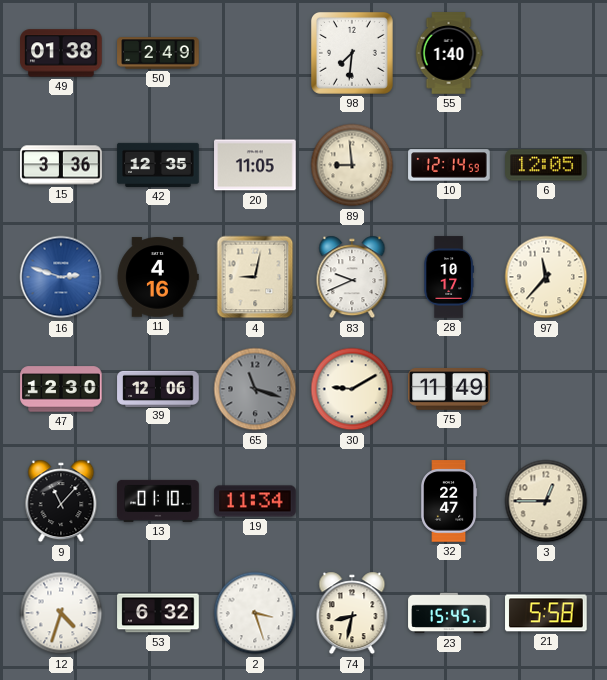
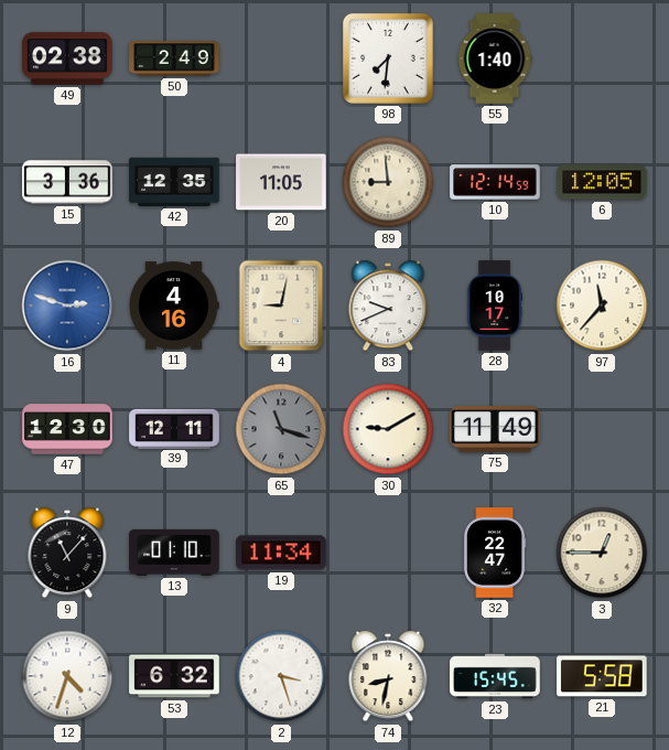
49: 01:38 -> 02:38
39: 12:06 -> 12:11
